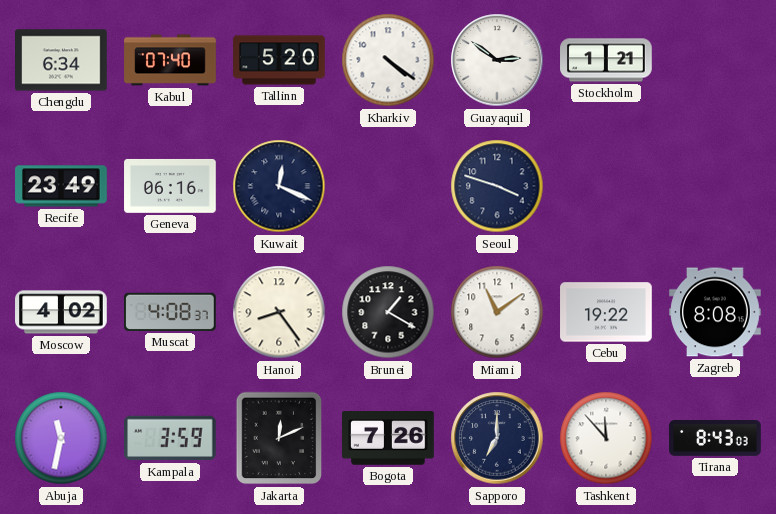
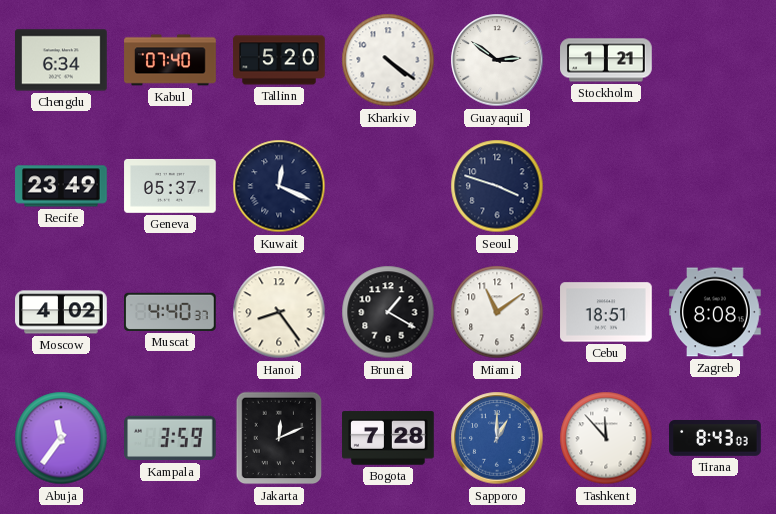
Geneva: 06:16 -> 05:37
Muscat: 4:08 -> 4:40
Cebu: 19:22 -> 18:51
Abuja: 11:32 -> 11:36
Bogota: 7:26 -> 7:28
Sapporo: 7:00 -> 1:00
Sapporo dial: navy -> blue
